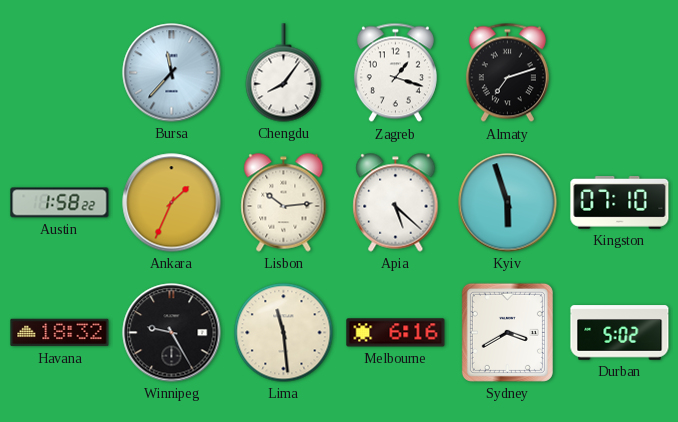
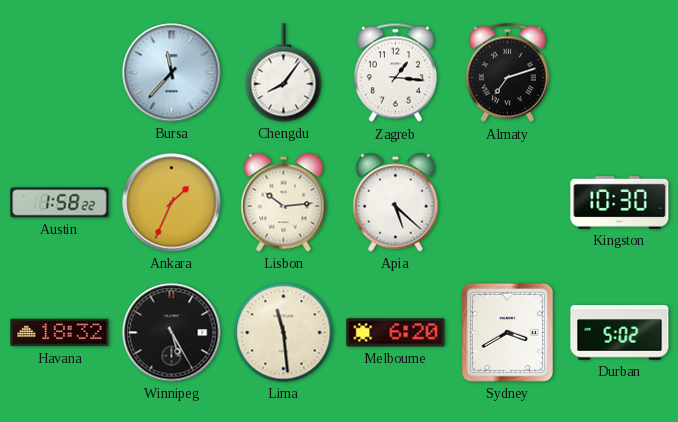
Zagreb: 1:18 -> 1:16
Kyiv: 5:57 -> none
Kingston: 07:10 -> 10:30
Winnipeg: 9:25 -> 5:25
Melbourne: 6:16 -> 6:20
